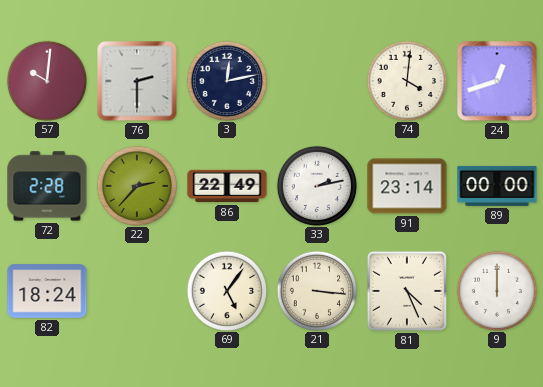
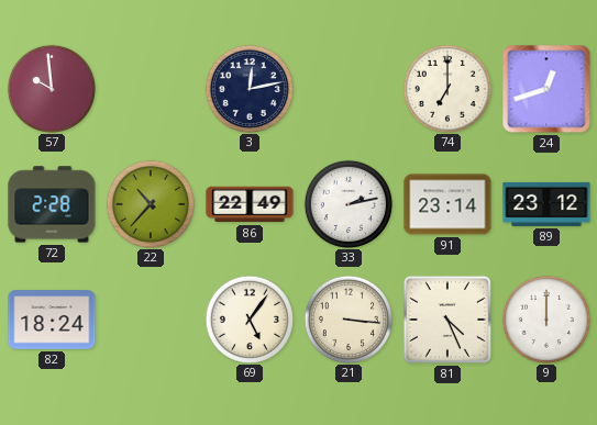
57: 10:01 -> 9:59
76: 2:30 -> none
74: 4:01 -> 7:00
22: 2:37 -> 10:37
89: 00:00 -> 23:12
